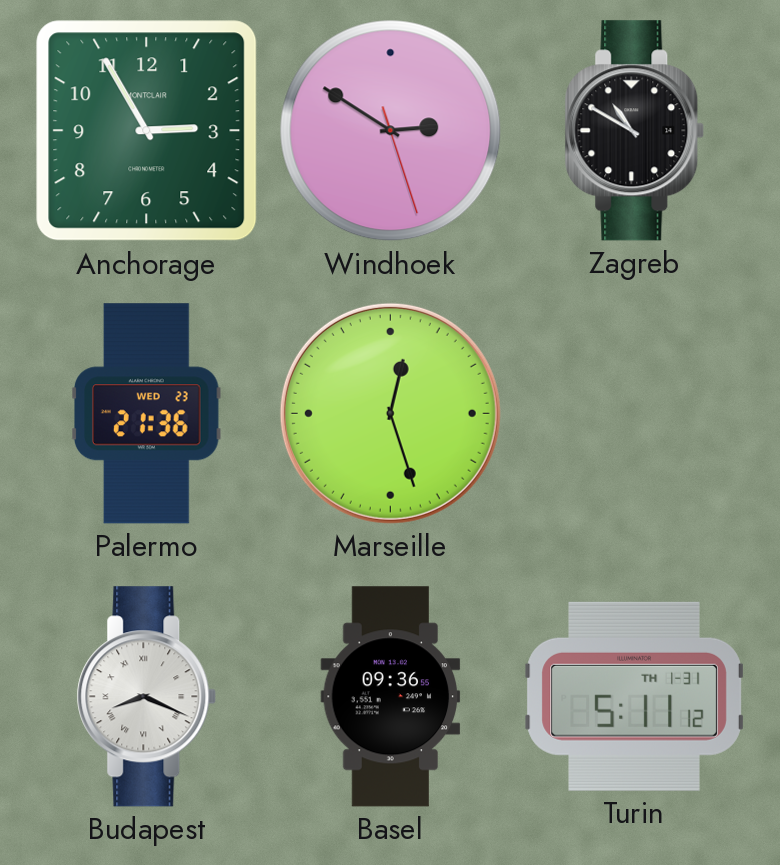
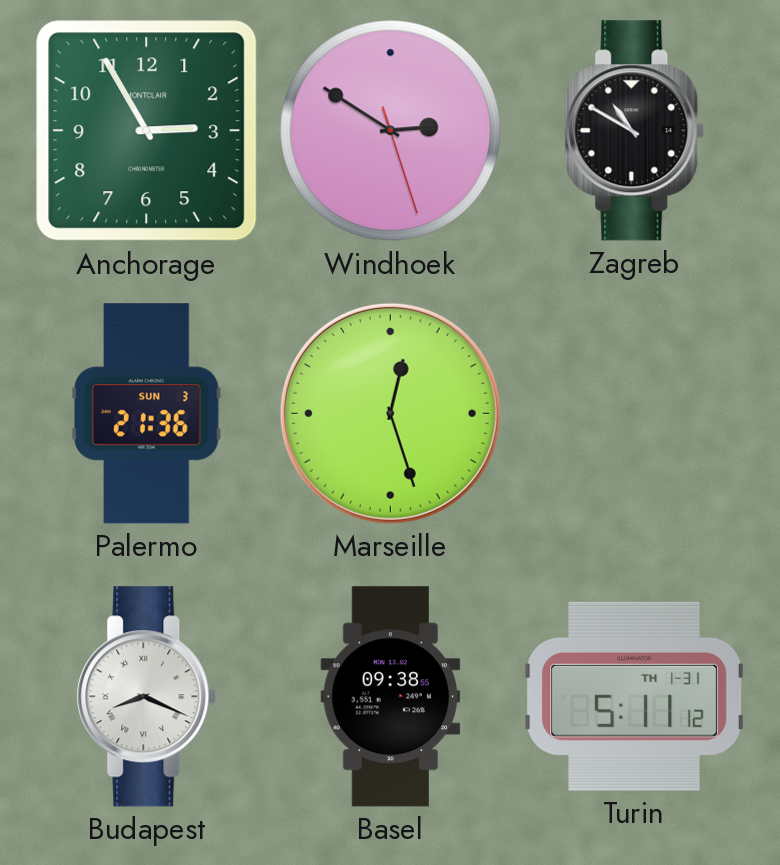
Palermo date: WED 23 -> SUN 3
Basel: 09:36 -> 09:38
